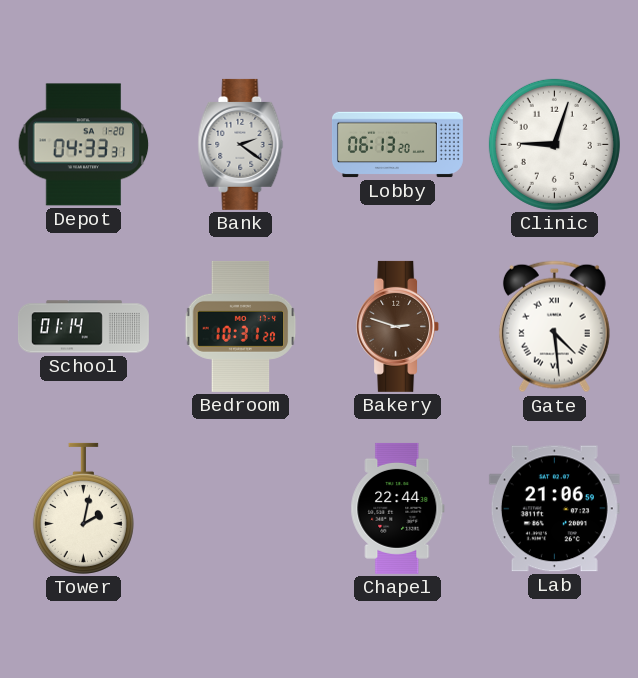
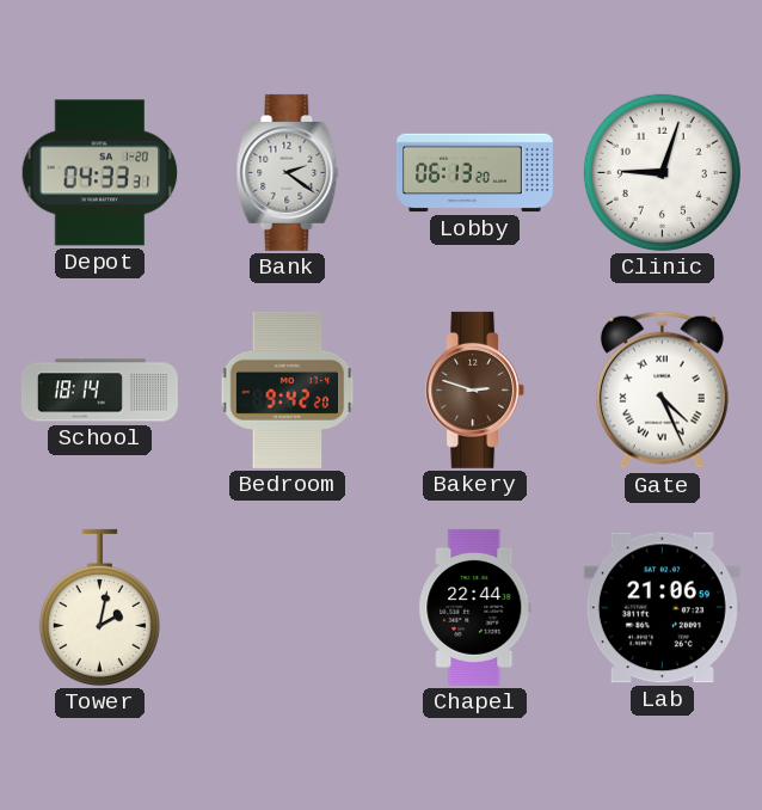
School: 01:14 -> 18:14
Bedroom: 10:31 -> 9:42
Gate: 4:29 -> 4:26
